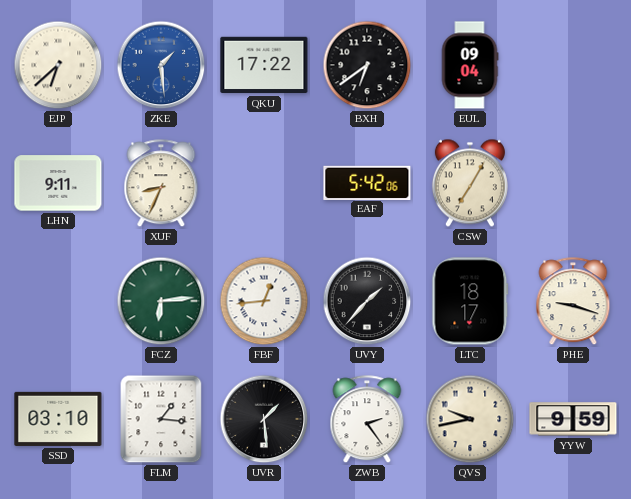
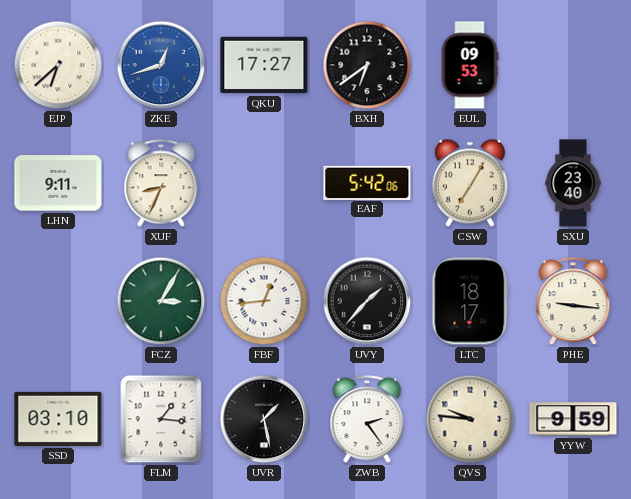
ZKE: 1:29 -> 12:42
QKU: 17:22 -> 17:27
EUL: 09:04 -> 09:53
SXU: none -> 23:40
FCZ: 6:14 -> 3:05
PHE: 9:18 -> 9:16
UVR: 1:29 -> 1:28
QVS: 9:43 -> 9:46
